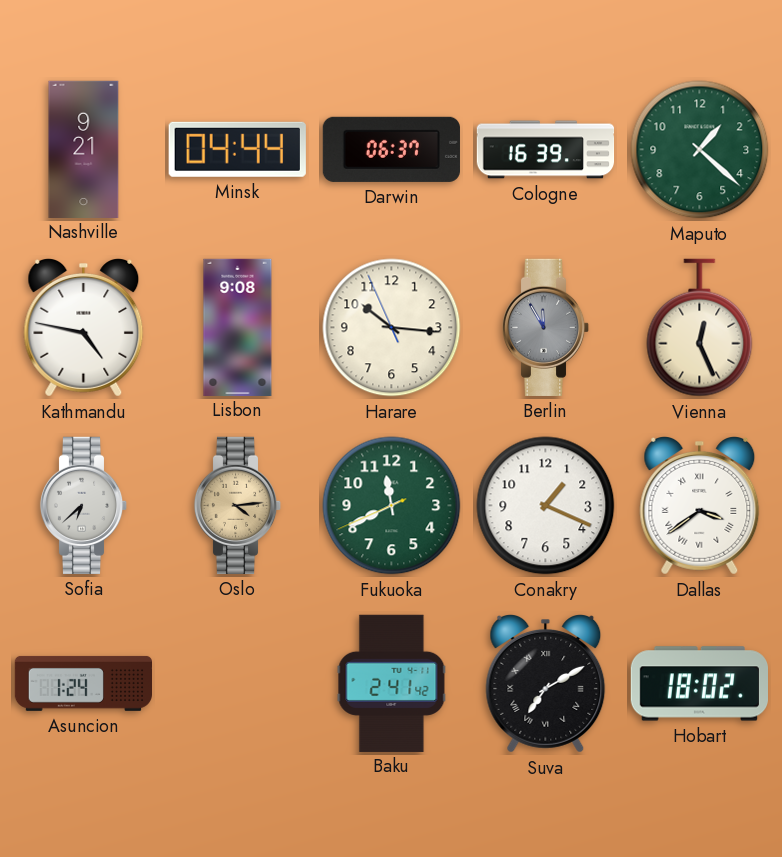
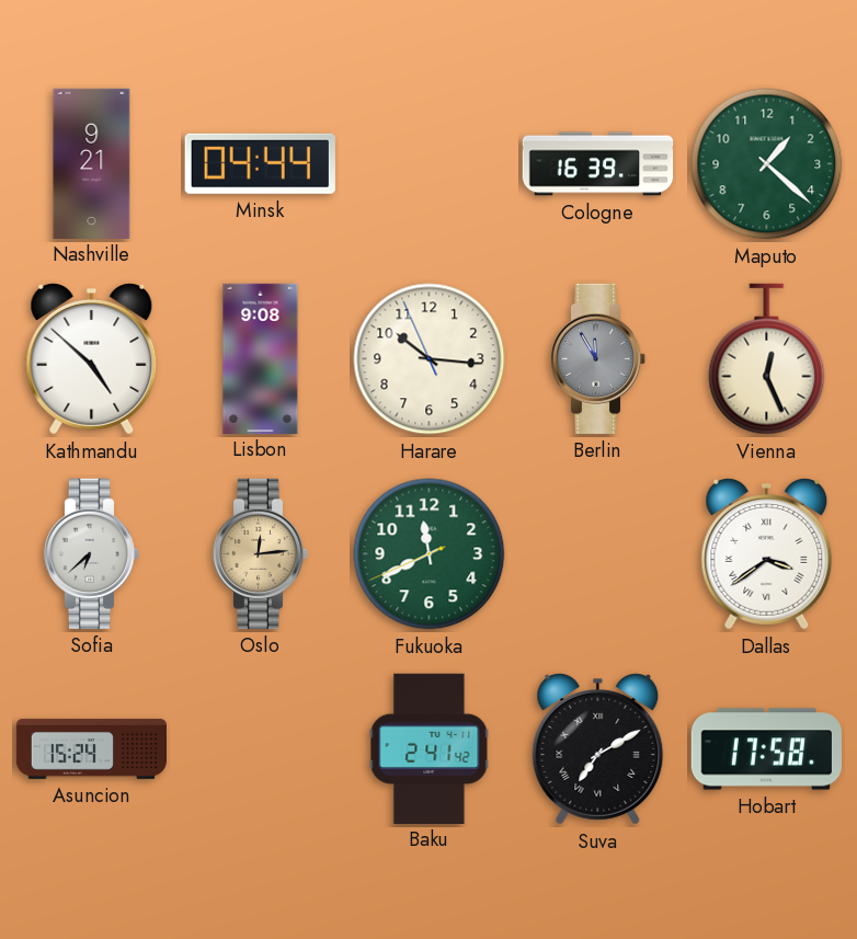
Darwin: 06:37 -> none
Kathmandu: 4:47 -> 4:52
Oslo: 4:14 -> 12:14
Conakry: 1:19 -> none
Asuncion: 1:24 -> 15:24
Hobart: 18:02 -> 17:58
